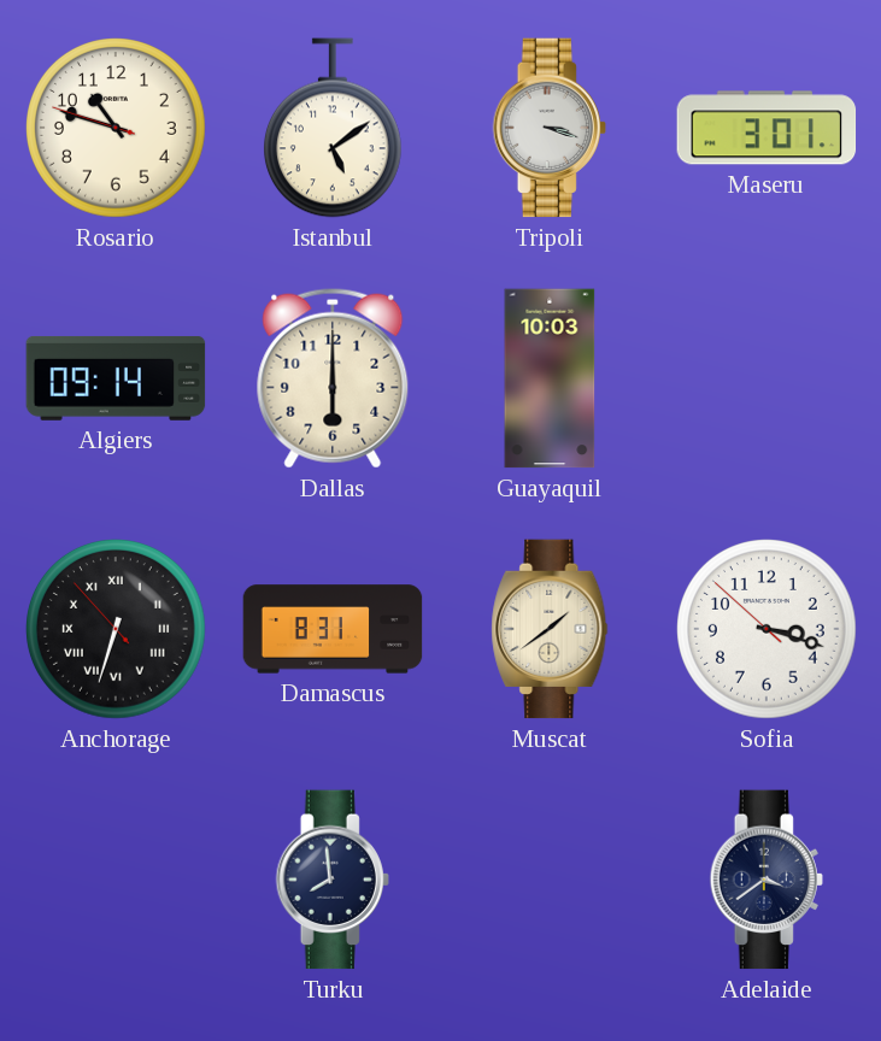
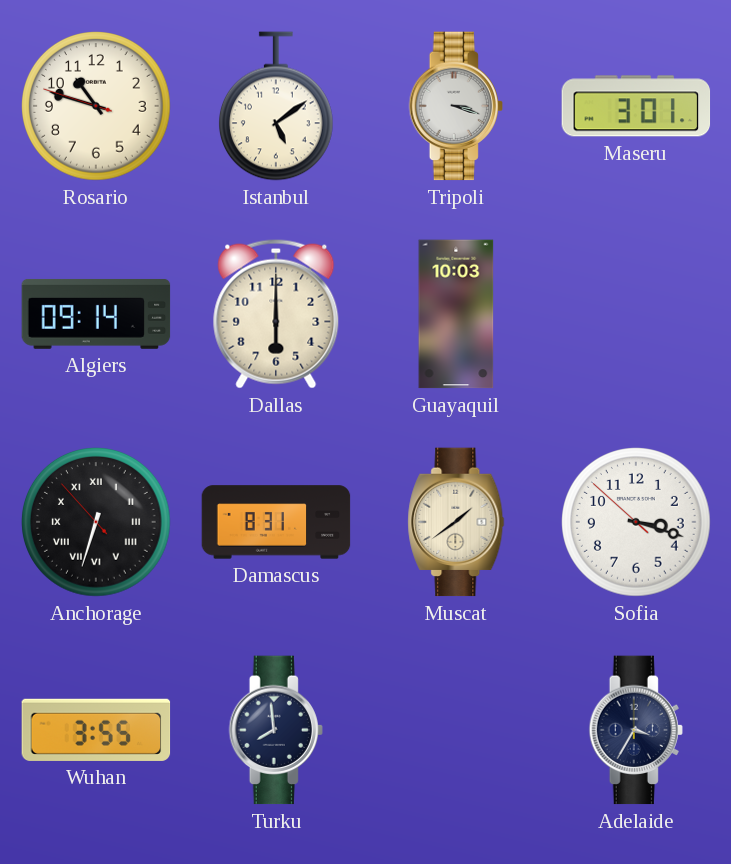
Wuhan: none -> 3:55
Adelaide: 3:39 -> 3:35
